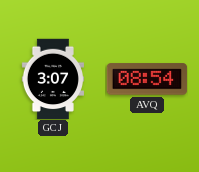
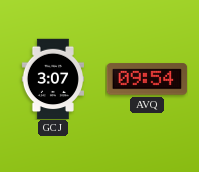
AVQ: 08:54 -> 09:54
